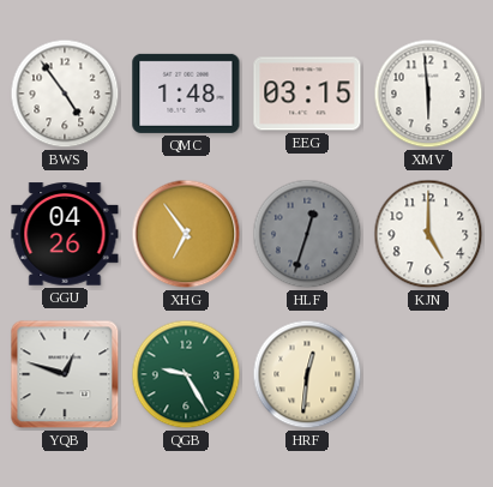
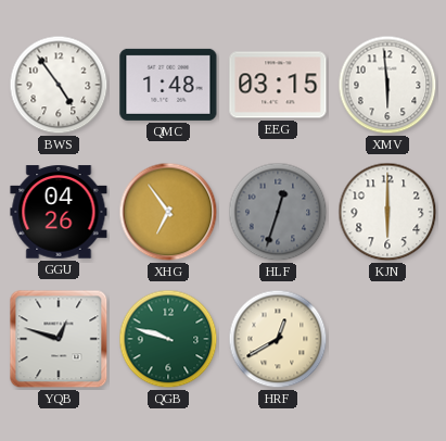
KJN: 5:00 -> 6:00
QGB: 9:25 -> 9:48
HRF: 12:31 -> 12:40
